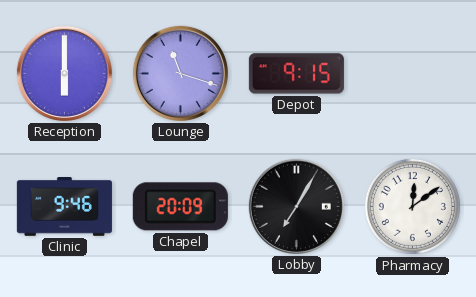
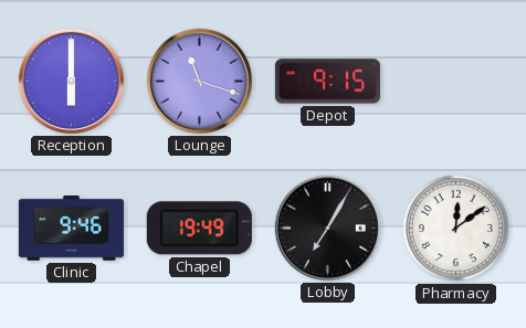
Chapel: 20:09 -> 19:49
